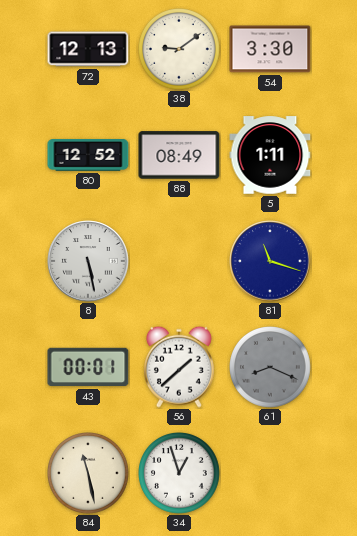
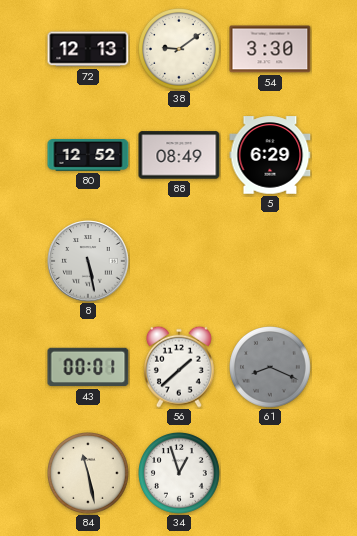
5: 1:11 -> 6:29
81: 11:18 -> none
